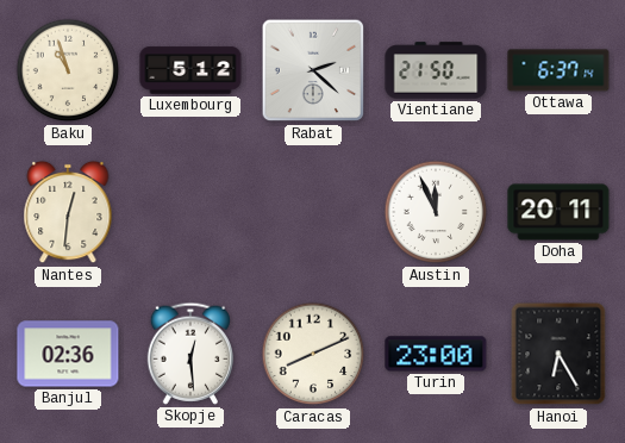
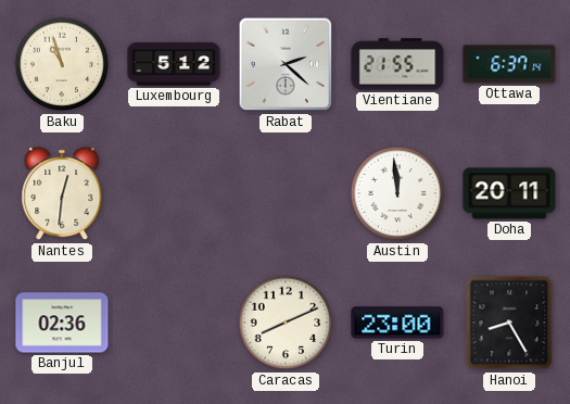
Vientiane: 21:50 -> 21:55
Austin: 11:56 -> 11:59
Skopje: 12:29 -> none
Hanoi: 6:25 -> 8:25
